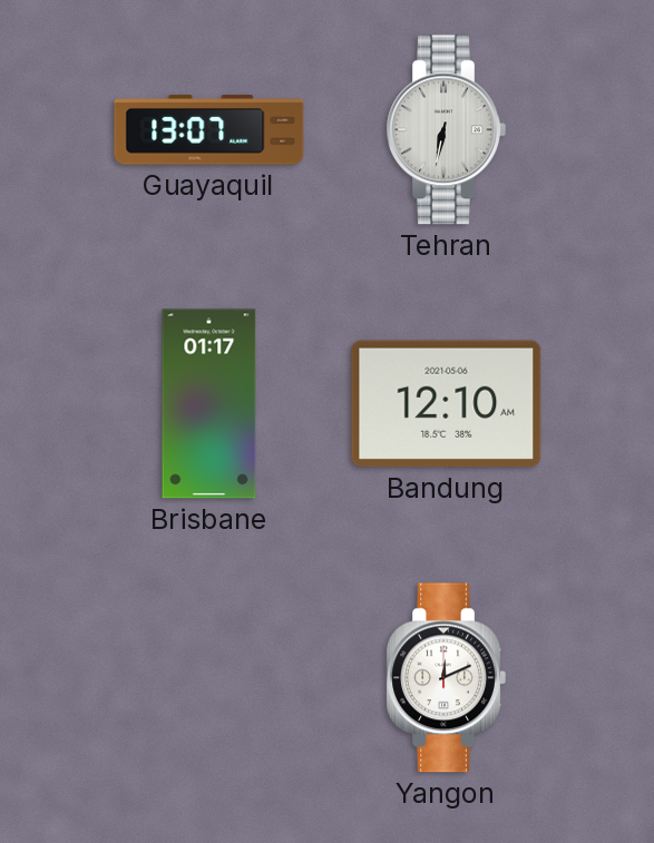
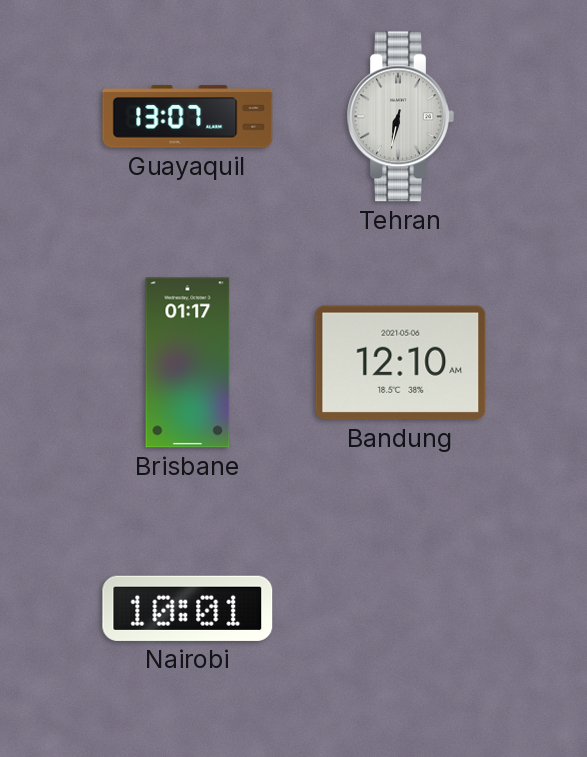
Nairobi: none -> 10:01
Yangon: 12:11 -> none
